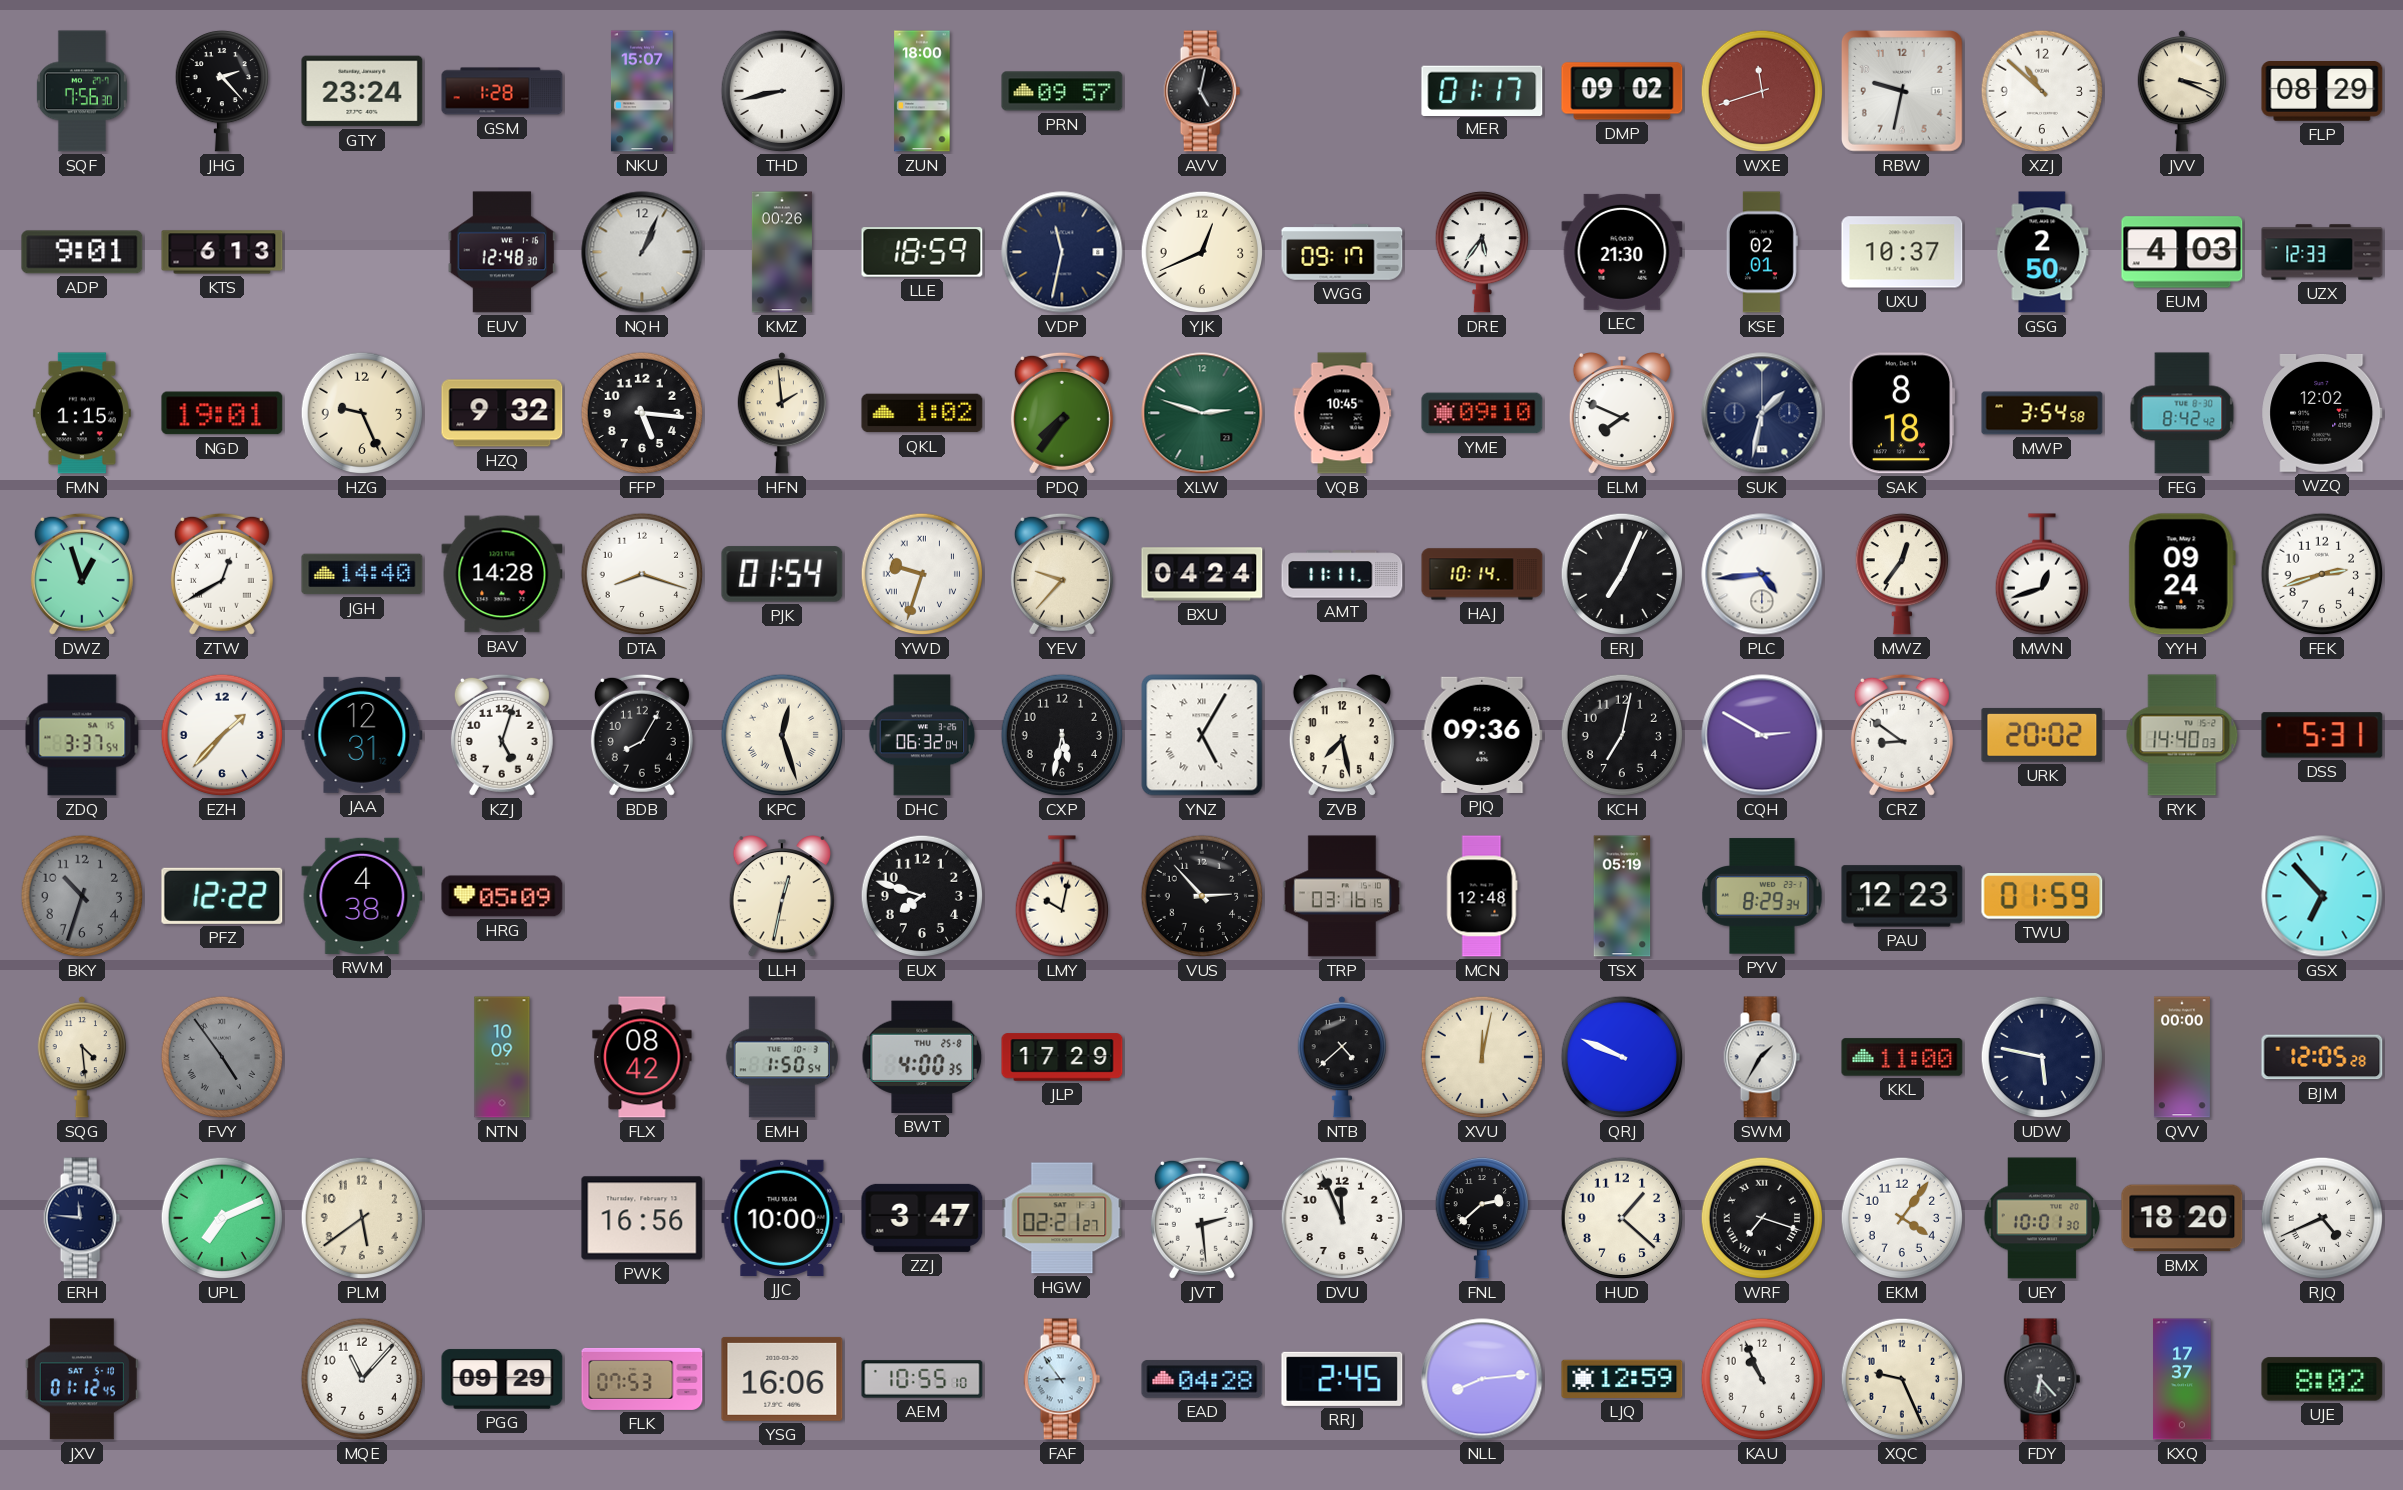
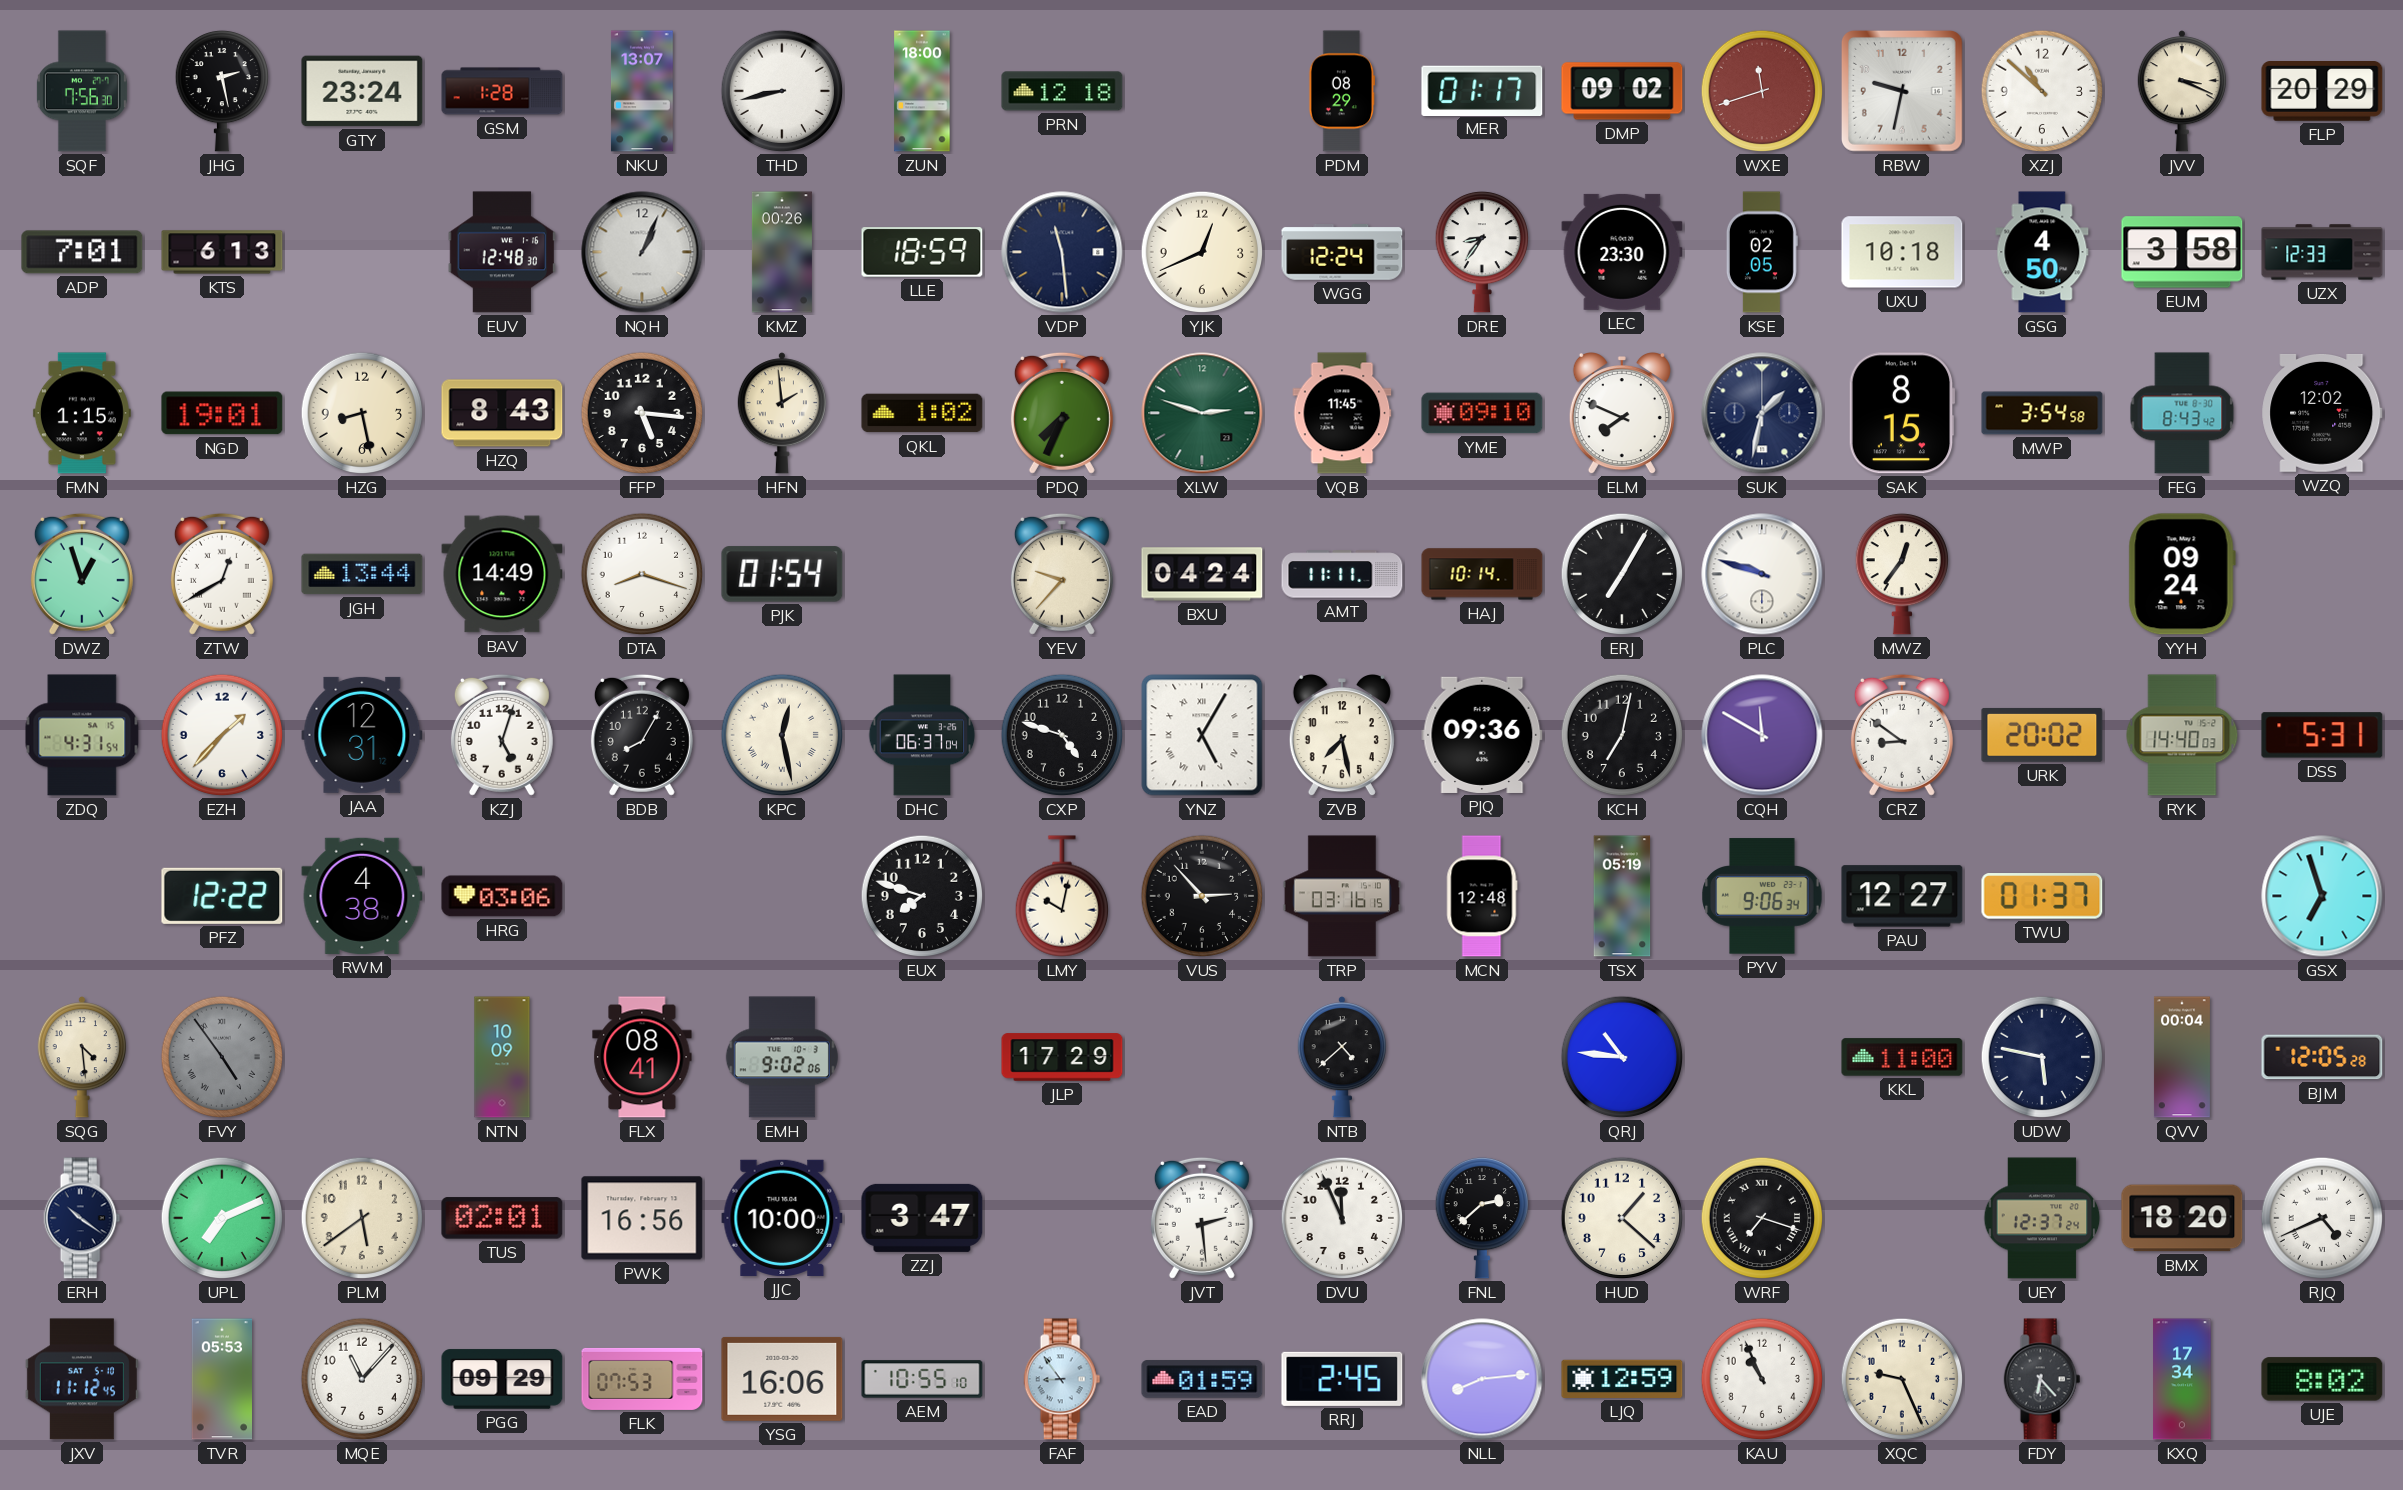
JHG: 2:23 -> 2:28
NKU: 15:07 -> 13:07
PRN: 09:57 -> 12:18
AVV: 5:02 -> none
PDM: none -> 08:29
FLP: 08:29 -> 20:29
ADP: 9:01 -> 7:01
VDP: 11:32 -> 11:29
WGG: 09:17 -> 12:24
DRE: 5:36 -> 8:36
LEC: 21:30 -> 23:30
KSE: 02:01 -> 02:05
UXU: 10:37 -> 10:18
GSG: 2:50 -> 4:50
EUM: 4:03 -> 3:58
HZG: 9:26 -> 8:28
HZQ: 9:32 -> 8:43
PDQ: 7:36 -> 7:34
VQB: 10:45 -> 11:45
SAK: 8:18 -> 8:15
FEG: 8:42 -> 8:43
JGH: 14:40 -> 13:44
BAV: 14:28 -> 14:49
YWD: 9:33 -> none
ERJ: 7:04 -> 7:05
PLC: 4:44 -> 9:48
MWN: 12:42 -> none
FEK: 2:42 -> none
ZDQ: 3:37 -> 4:31
KPC: 12:27 -> 12:28
DHC: 06:32 -> 06:37
CXP: 5:32 -> 4:48
CQH: 2:50 -> 11:50
BKY: 10:33 -> none
HRG: 05:09 -> 03:06
LLH: 12:32 -> none
PYV: 8:29 -> 9:06
PAU: 12:23 -> 12:27
TWU: 01:59 -> 01:37
GSX: 6:53 -> 6:57
FLX: 08:42 -> 08:41
EMH: 1:50 -> 9:02
BWT: 4:00 -> none
XVU: 12:02 -> none
QRJ: 9:49 -> 10:46
SWM: 1:35 -> none
QVV: 00:00 -> 00:04
ERH: 11:46 -> 10:21
TUS: none -> 02:01
HGW: 02:21 -> none
EKM: 4:06 -> none
UEY: 10:01 -> 12:37
JXV: 01:12 -> 11:12
TVR: none -> 05:53
EAD: 04:28 -> 01:59
KXQ: 17:37 -> 17:34
